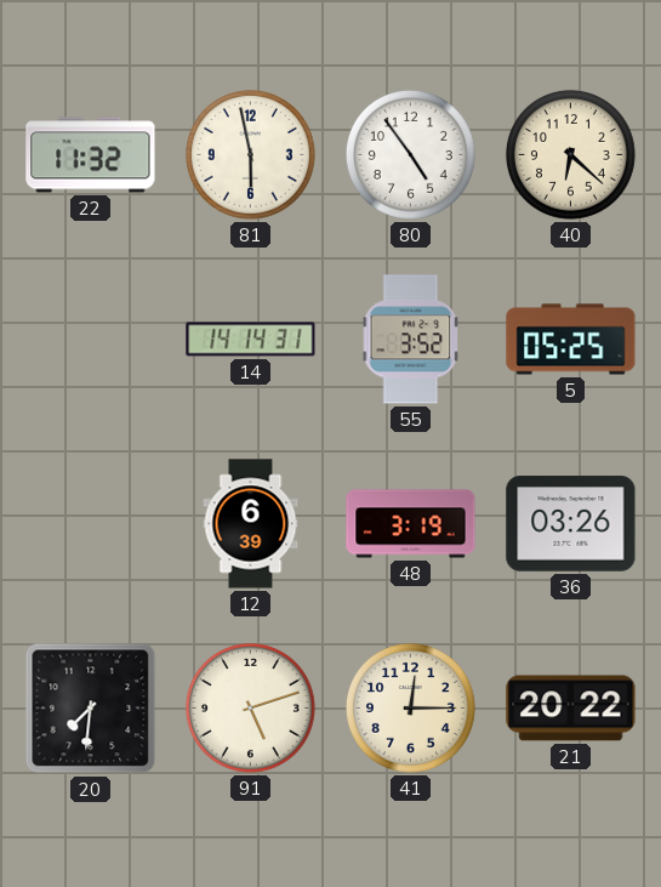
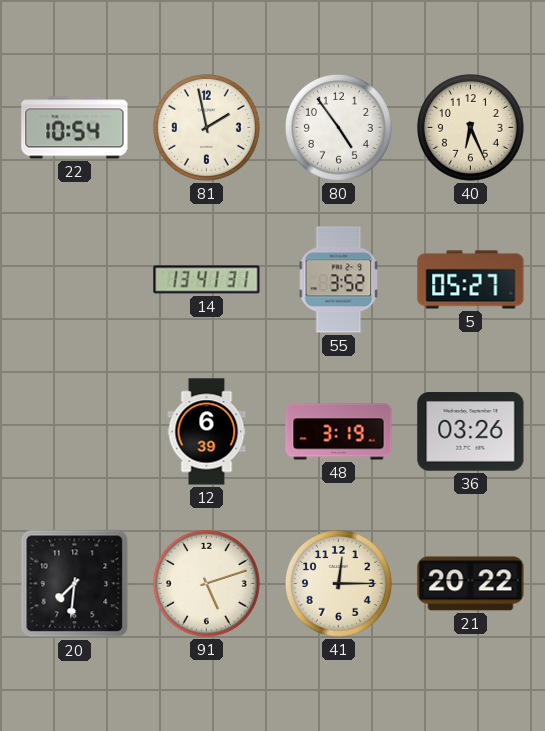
22: 11:32 -> 10:54
81: 5:58 -> 1:58
40: 6:22 -> 6:26
14: 14:14 -> 13:41
5: 05:25 -> 05:27
